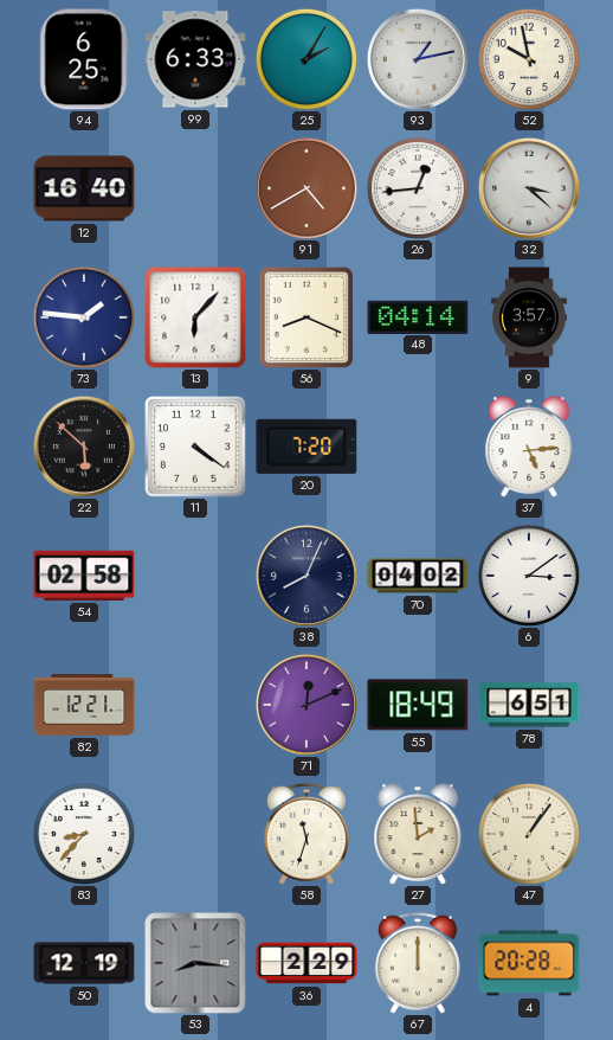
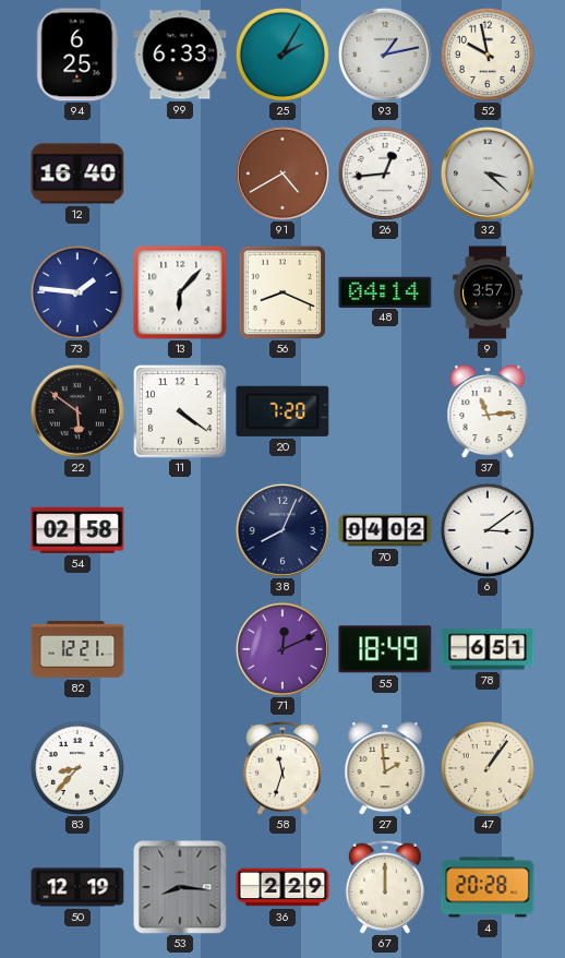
22: 5:52 -> 5:51
37: 5:14 -> 11:14
